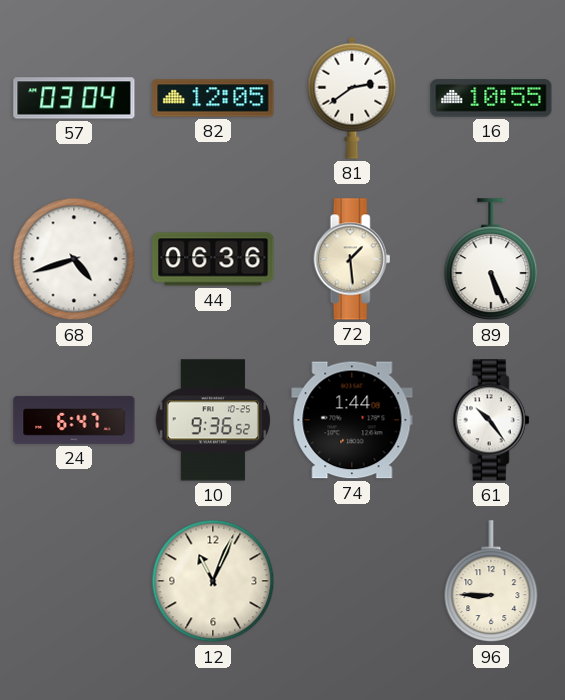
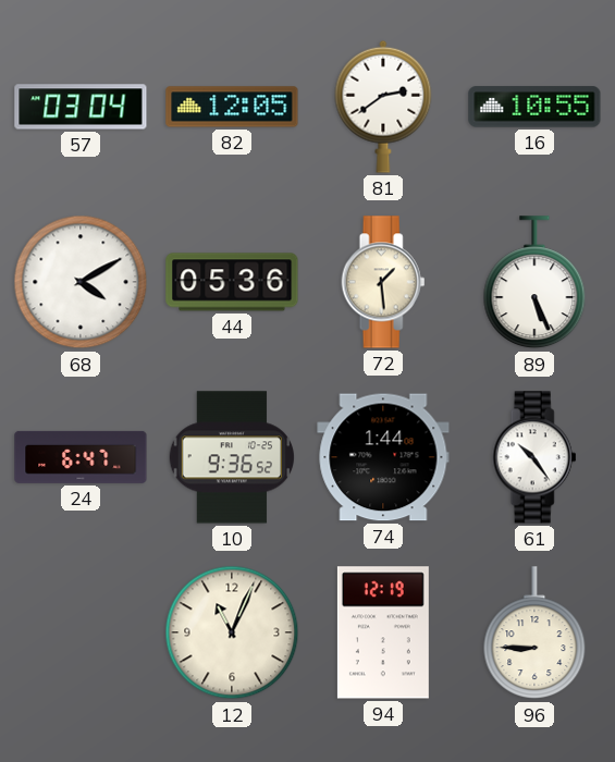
68: 4:42 -> 4:10
44: 06:36 -> 05:36
94: none -> 12:19
